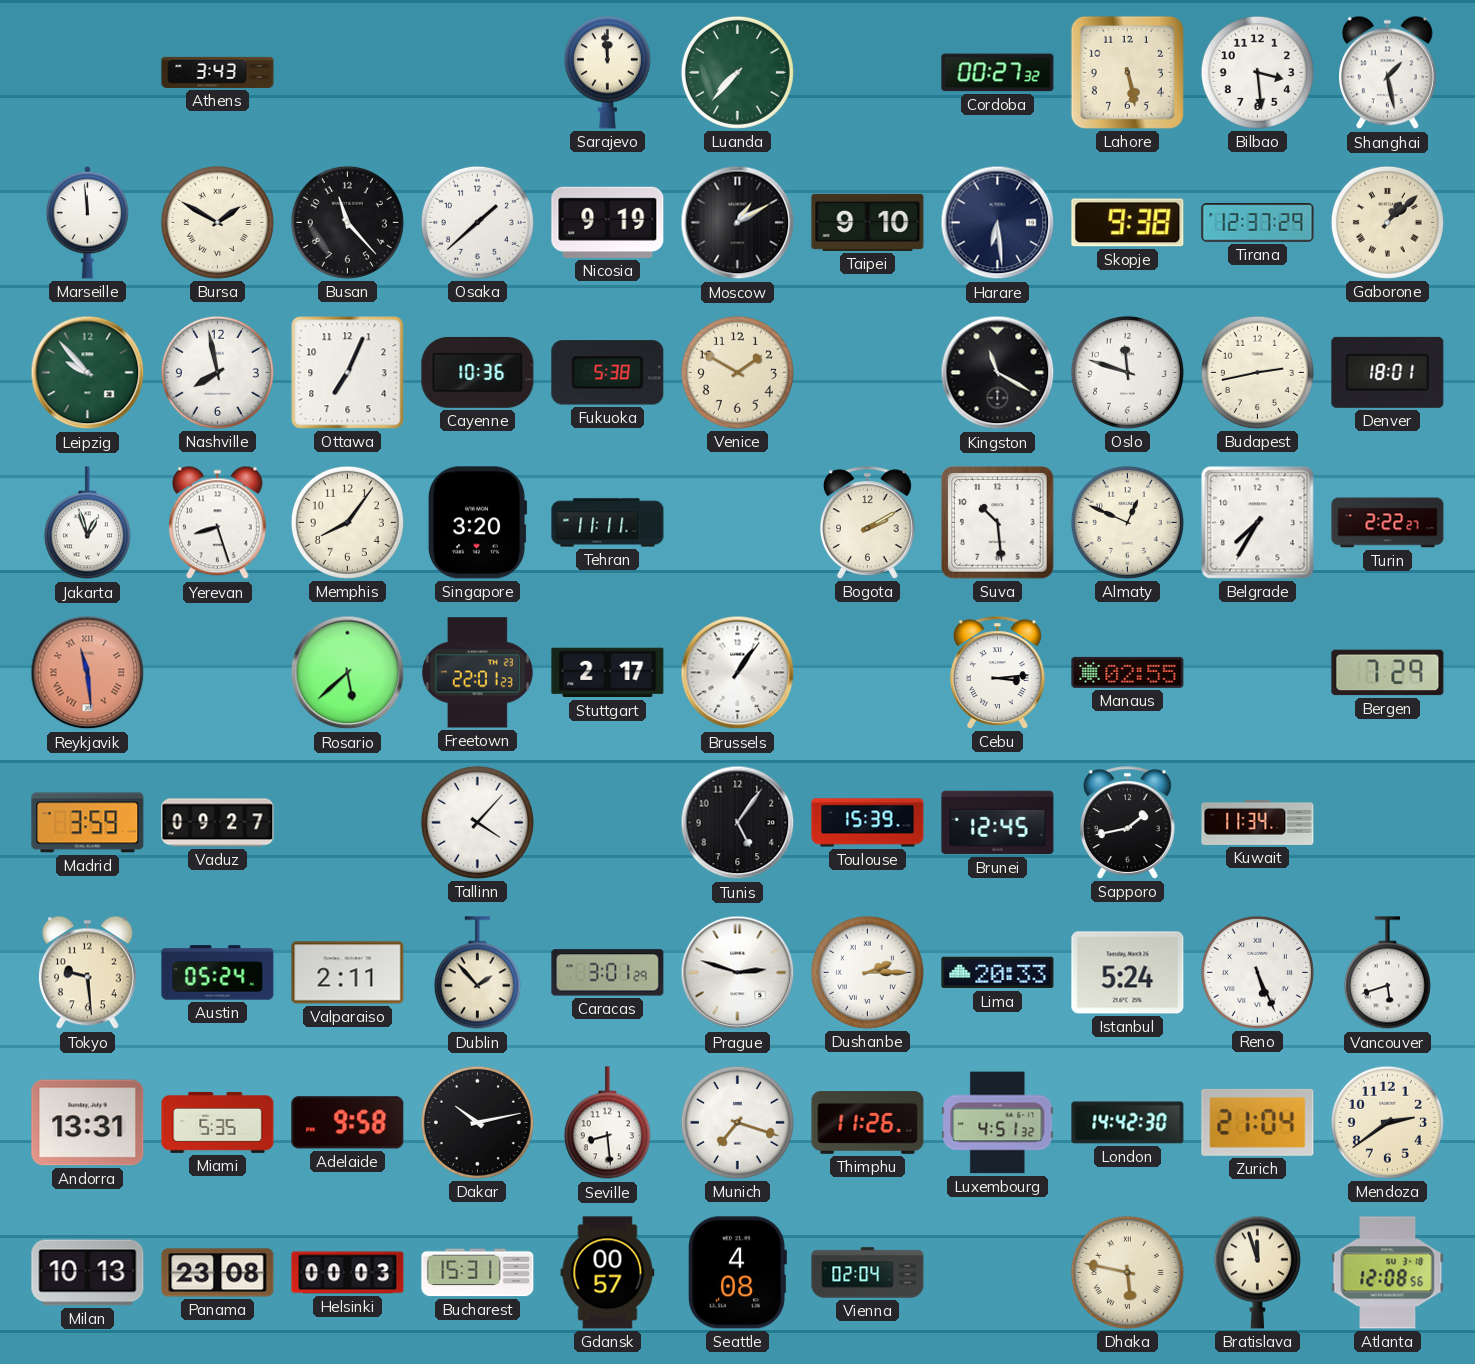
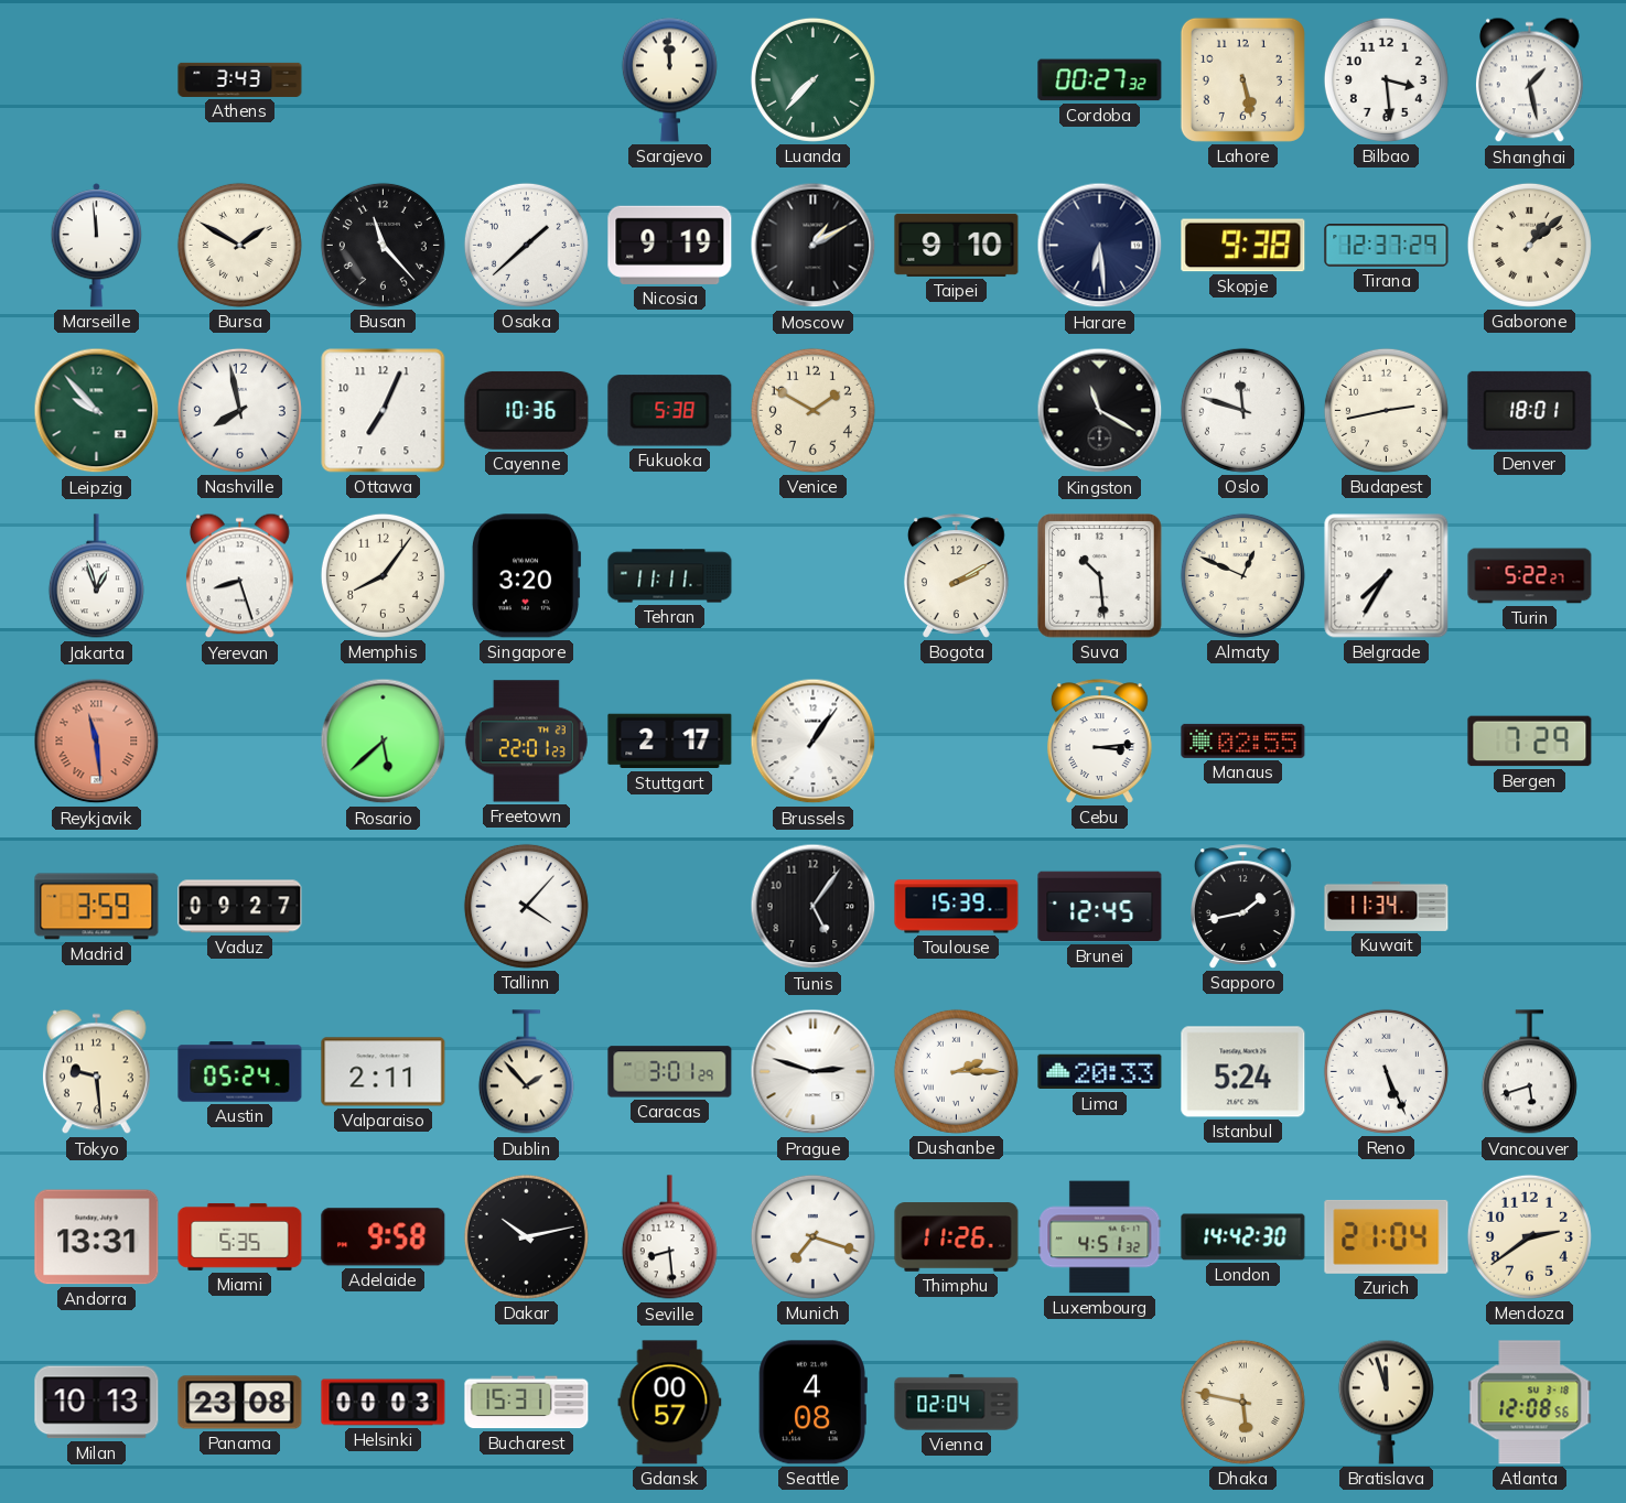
Turin: 2:22 -> 5:22
